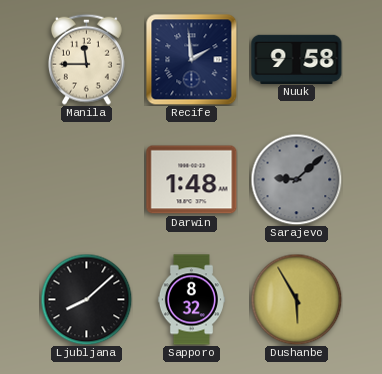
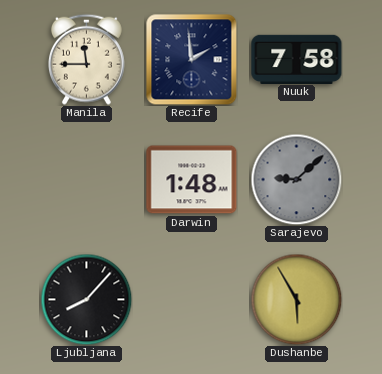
Nuuk: 9:58 -> 7:58
Ljubljana: 8:08 -> 8:07
Sapporo: 8:32 -> none
